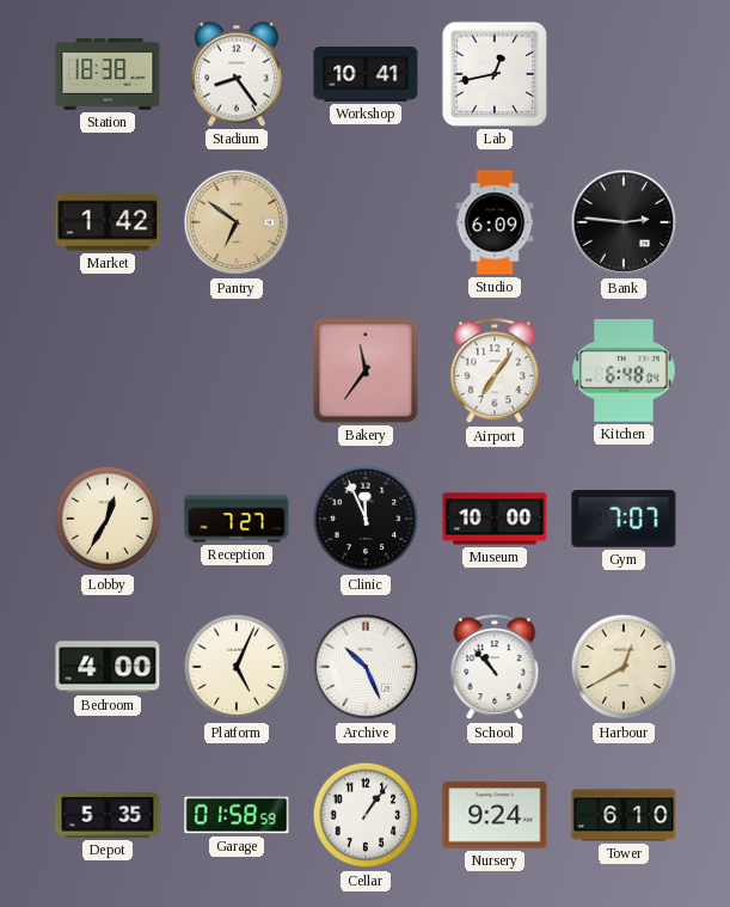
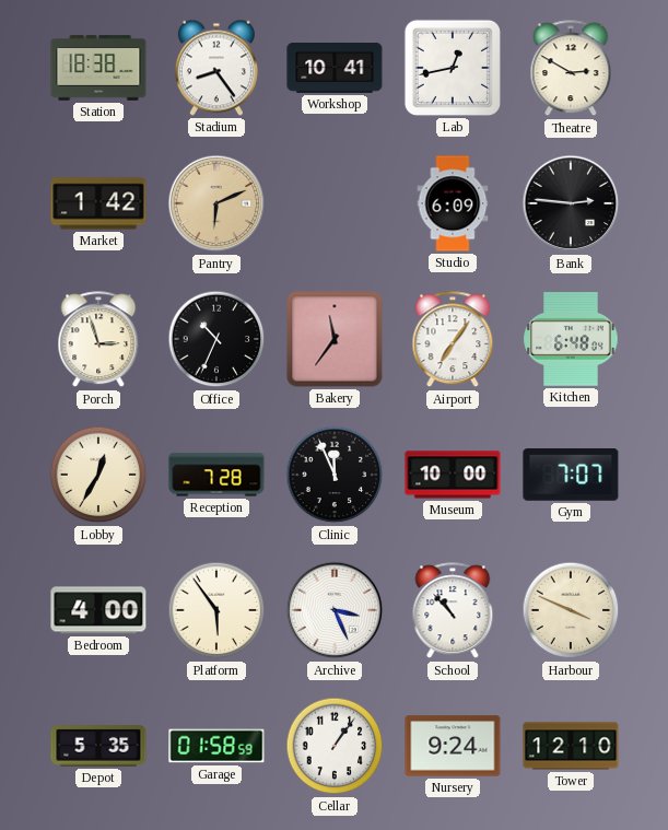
Theatre: none -> 2:50
Pantry: 6:51 -> 6:11
Porch: none -> 2:57
Office: none -> 10:34
Reception: 7:27 -> 7:28
Platform: 5:04 -> 5:54
Archive: 10:26 -> 3:26
Harbour: 12:40 -> 3:49
Tower: 6:10 -> 12:10
